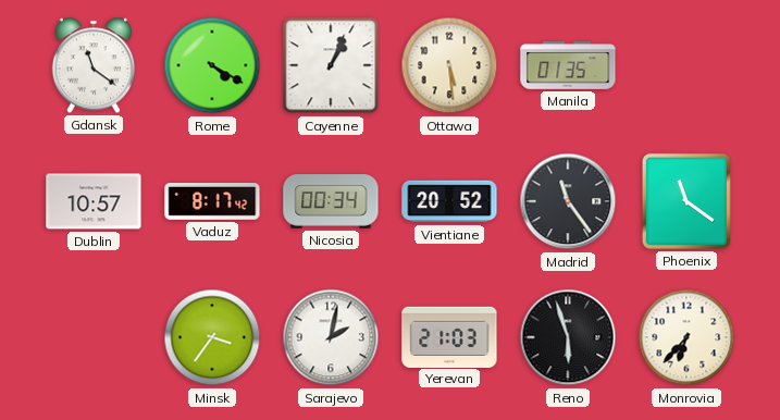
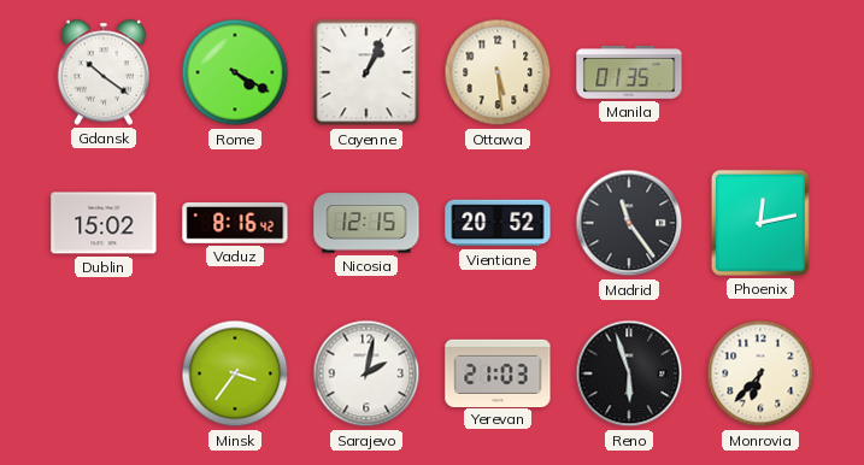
Gdansk: 11:21 -> 10:21
Dublin: 10:57 -> 15:02
Vaduz: 8:17 -> 8:16
Nicosia: 00:34 -> 12:15
Phoenix: 11:21 -> 12:13
